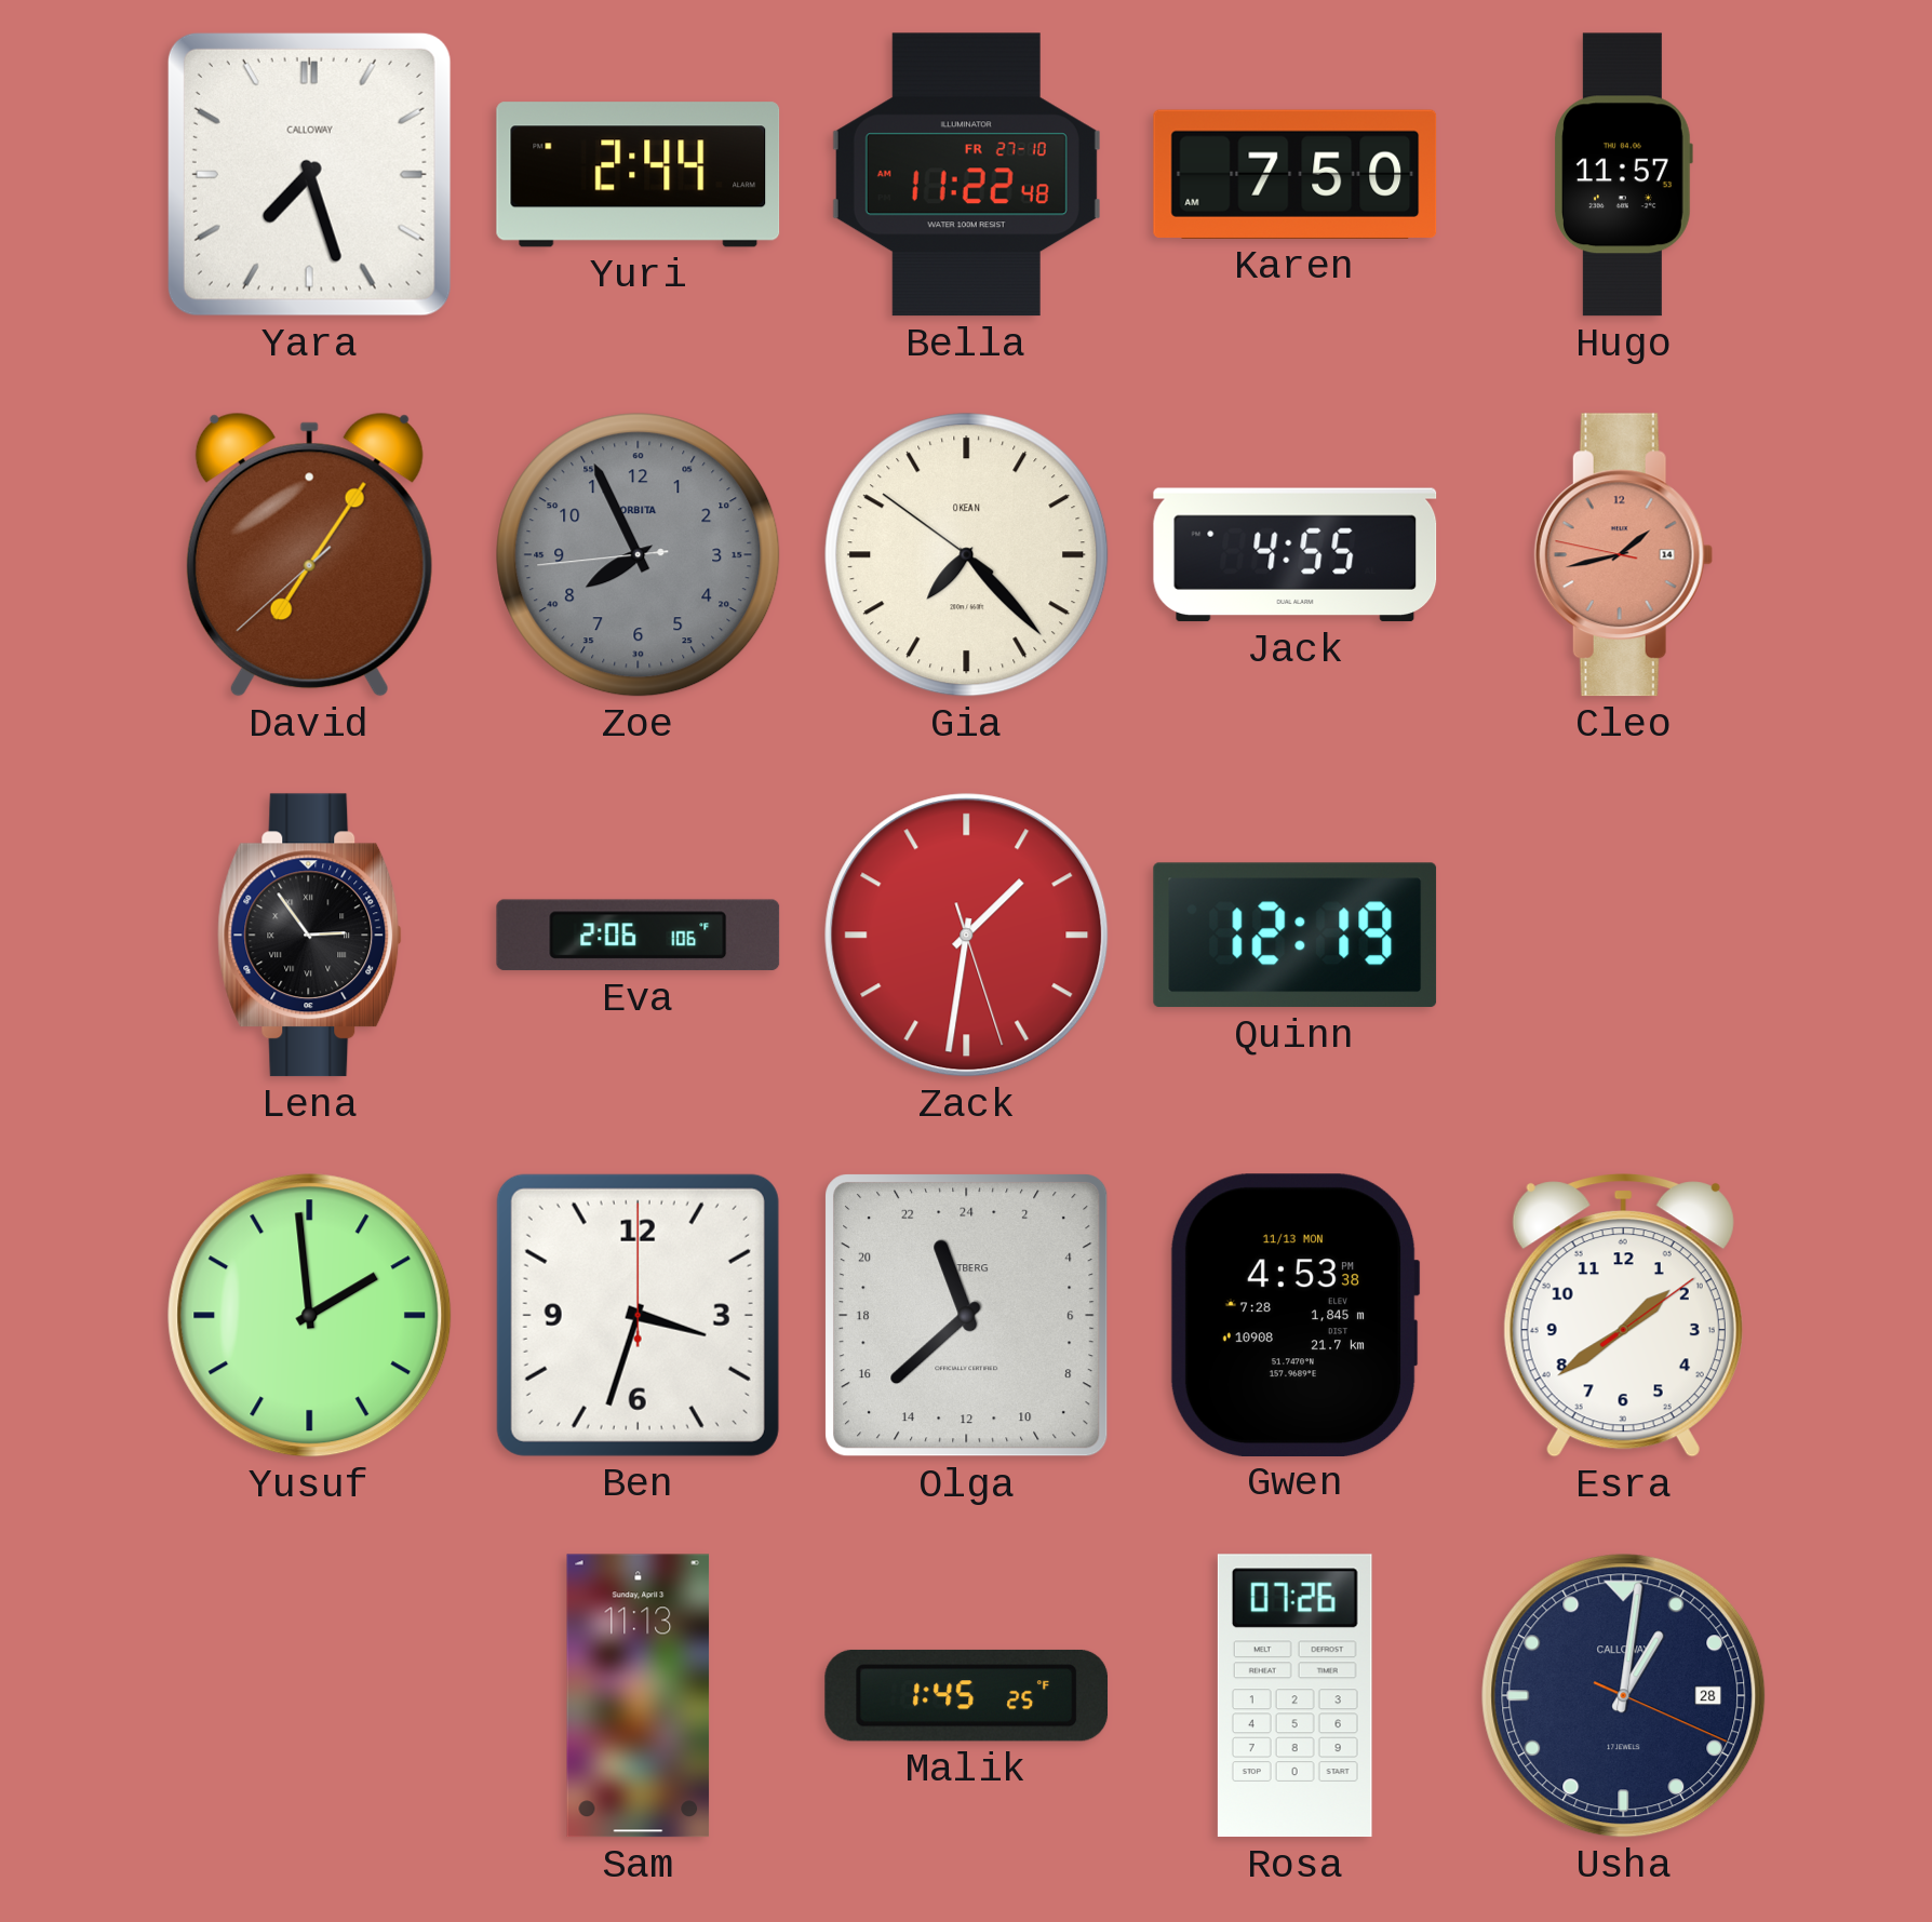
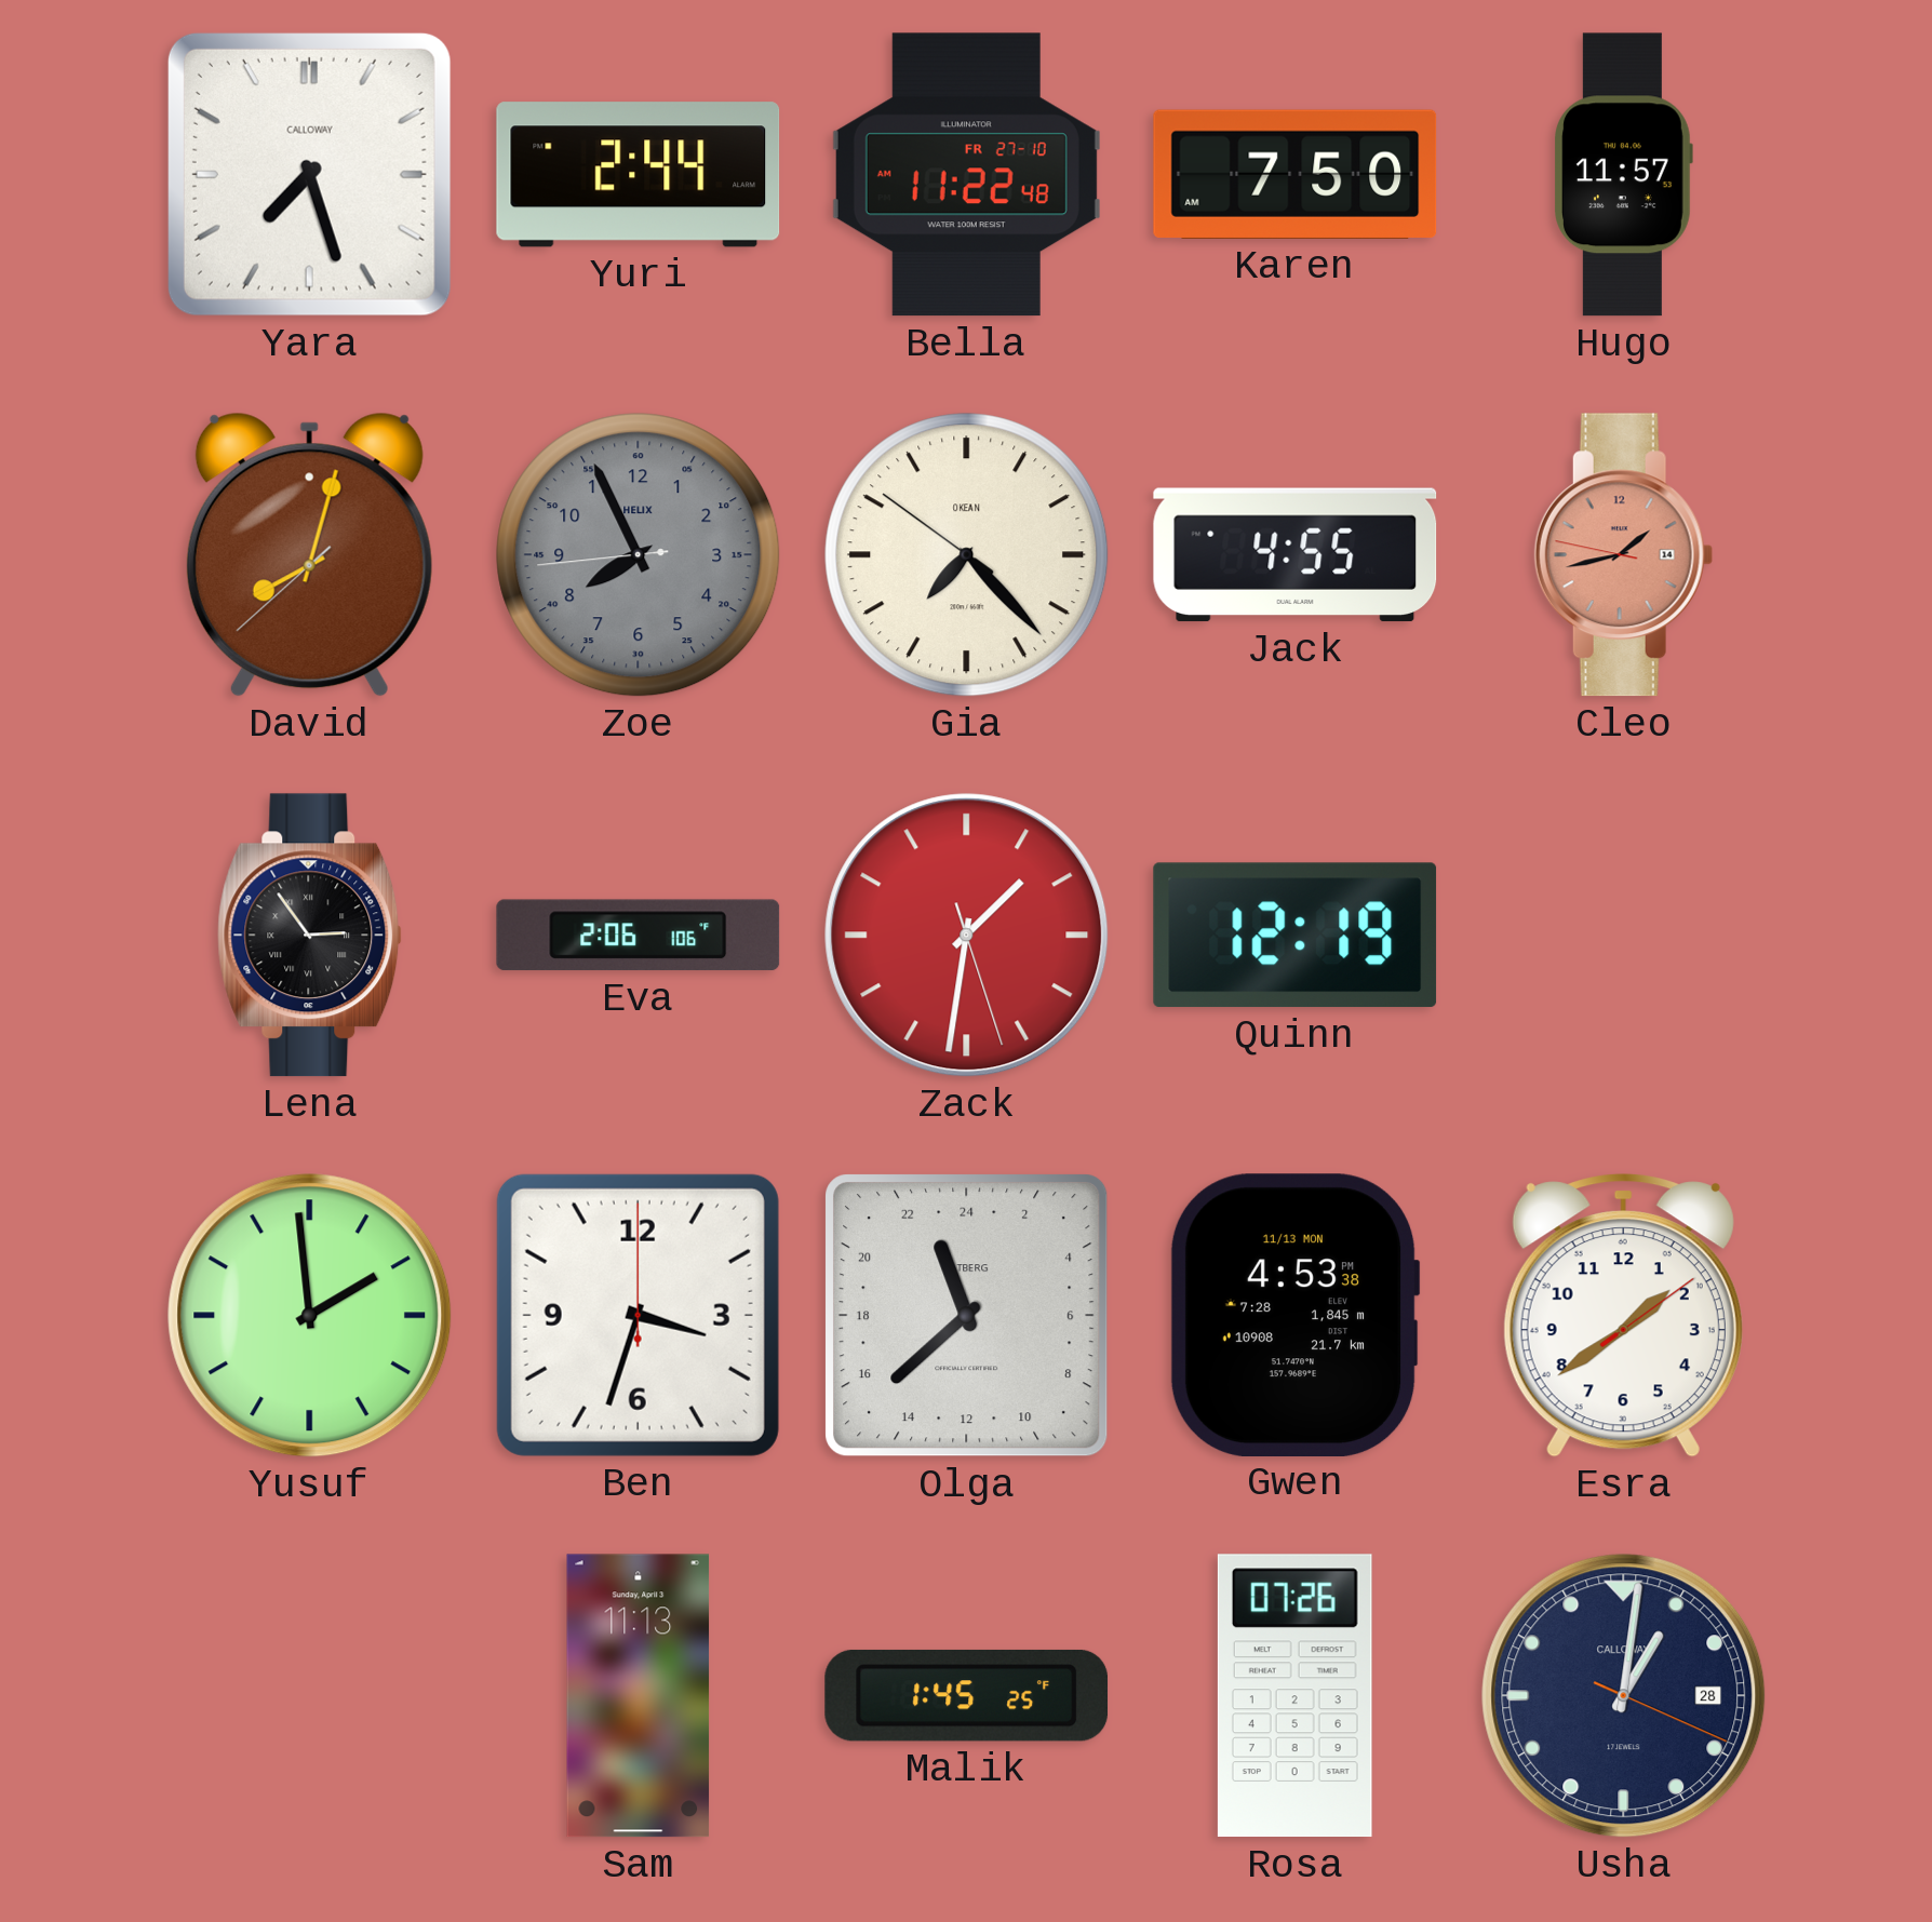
David: 7:05 -> 8:02
Zoe brand: ORBITA -> HELIX
